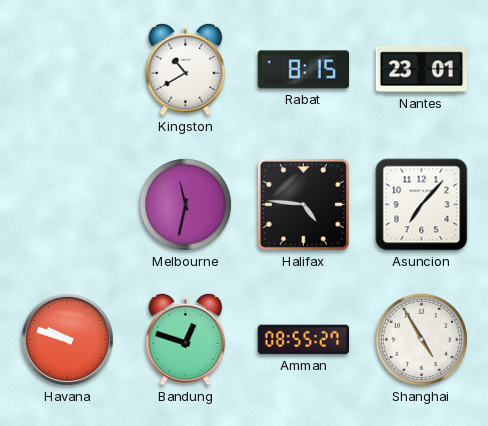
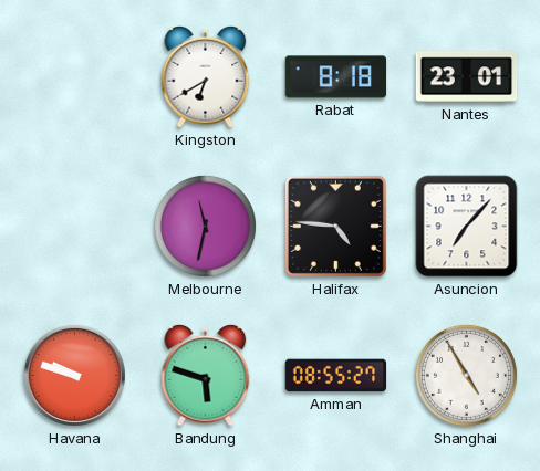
Kingston: 10:40 -> 6:40
Rabat: 8:15 -> 8:18
Bandung: 12:48 -> 5:48
